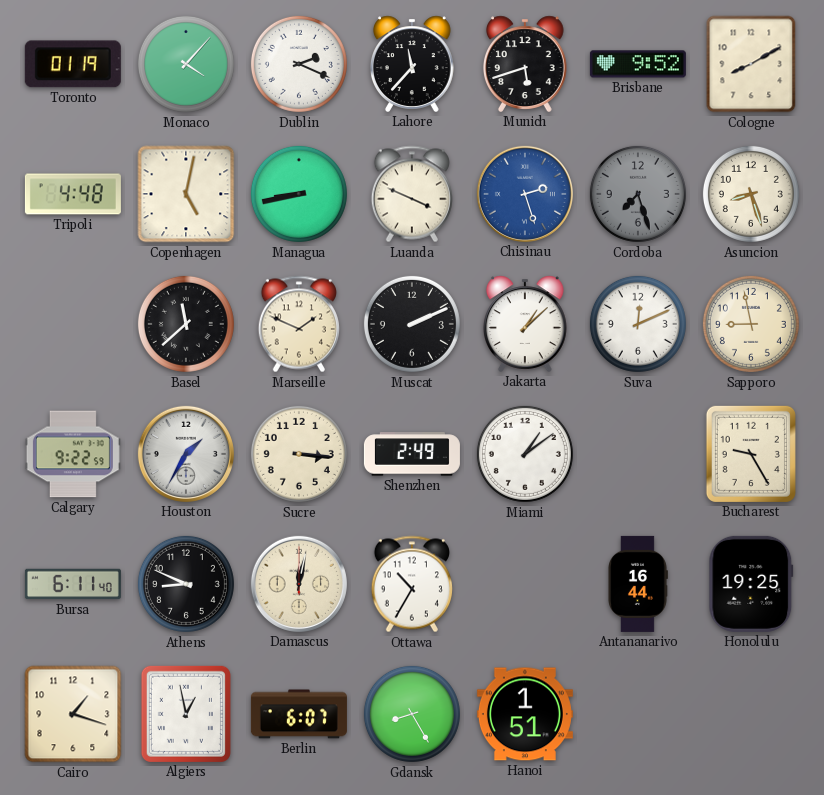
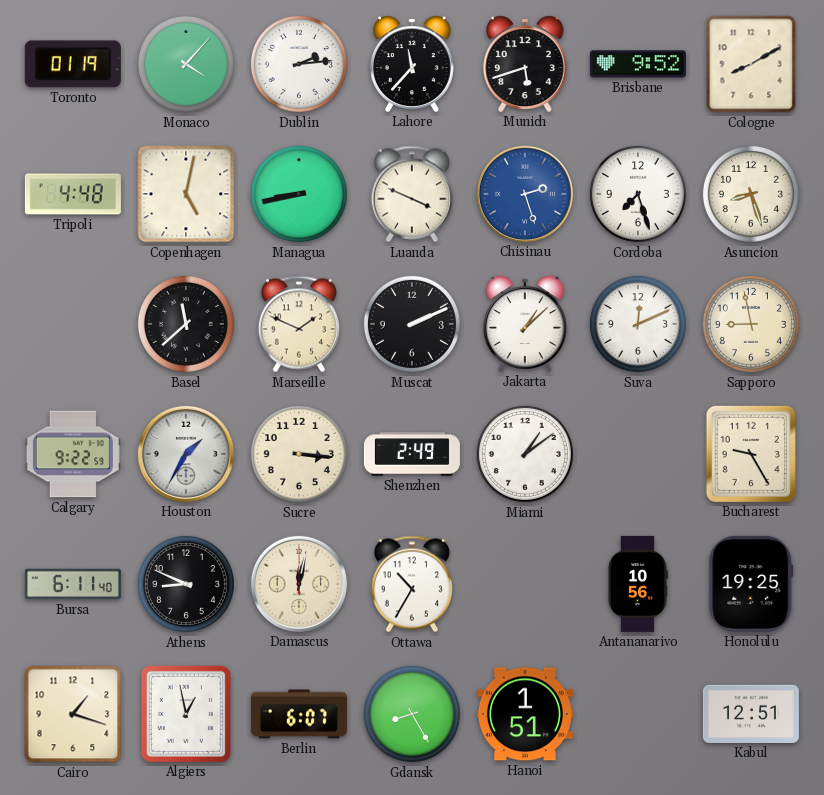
Dublin: 2:19 -> 2:14
Cordoba dial: grey -> white
Antananarivo: 16:44 -> 10:56
Kabul: none -> 12:51
